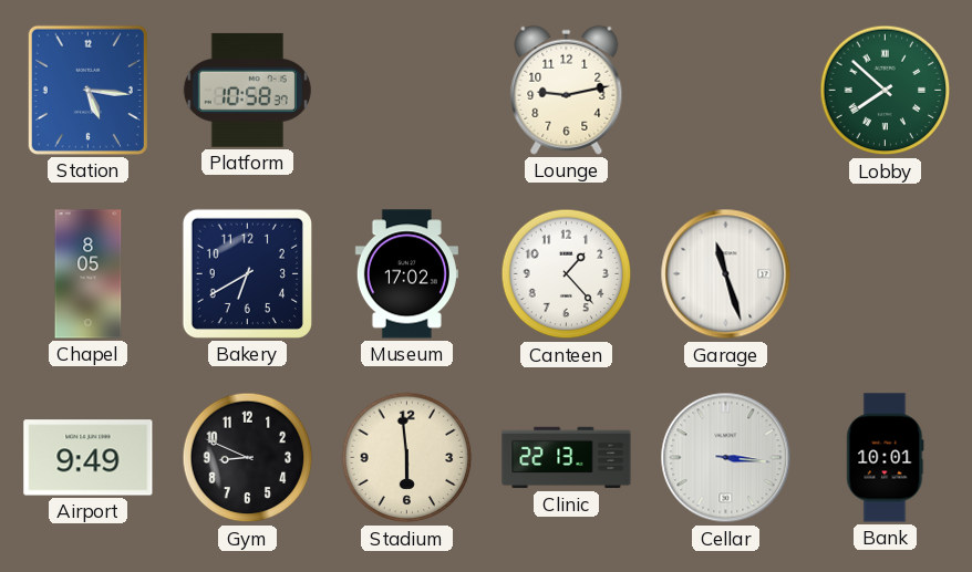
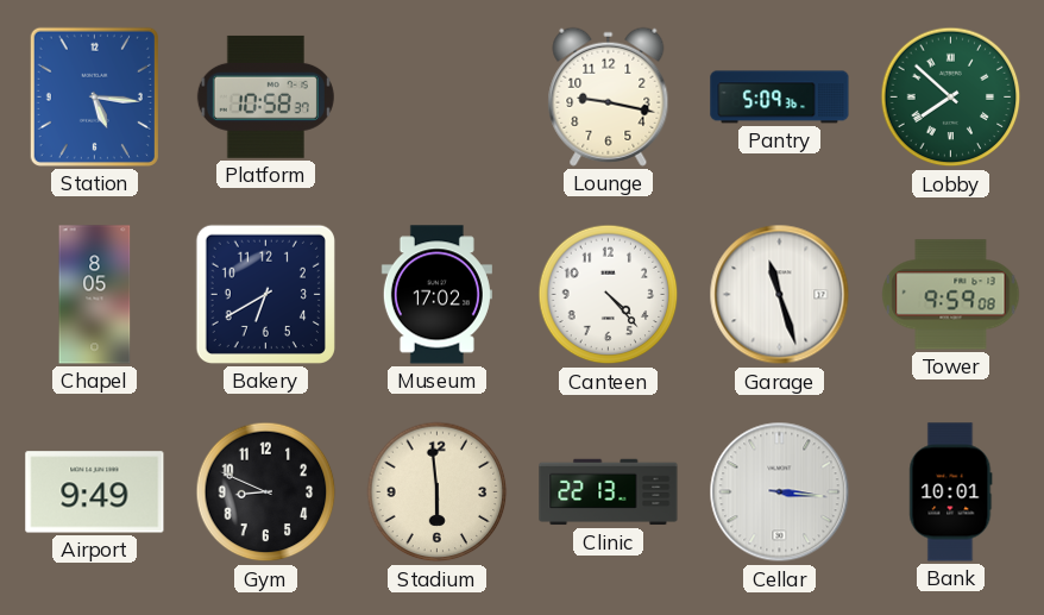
Lounge: 9:13 -> 9:17
Pantry: none -> 5:09
Canteen: 1:23 -> 4:23
Tower: none -> 9:59
